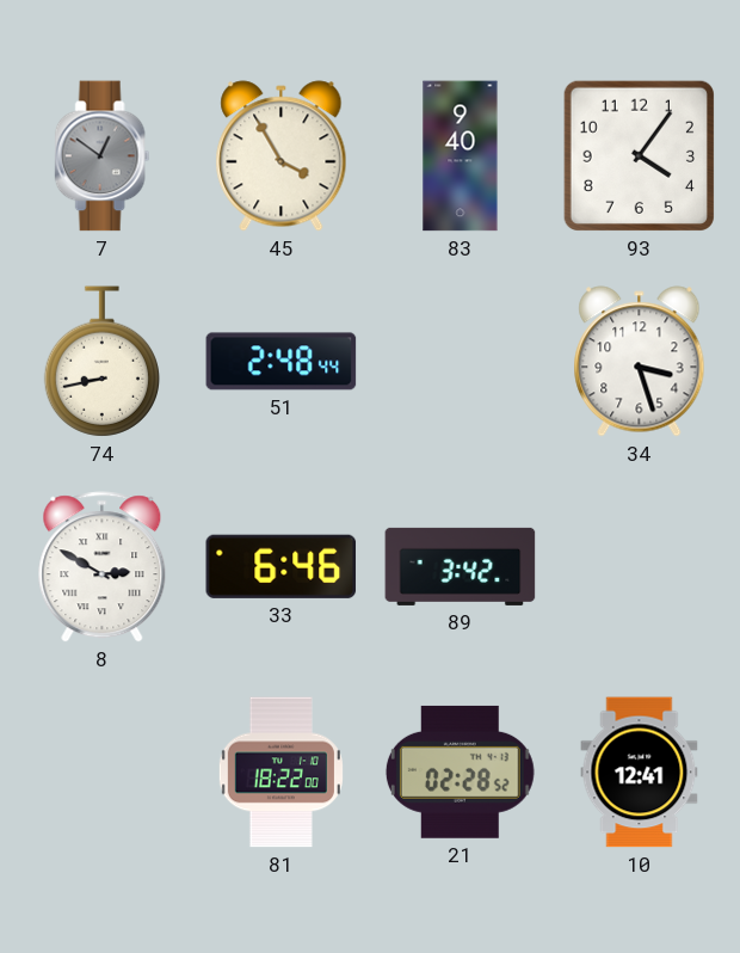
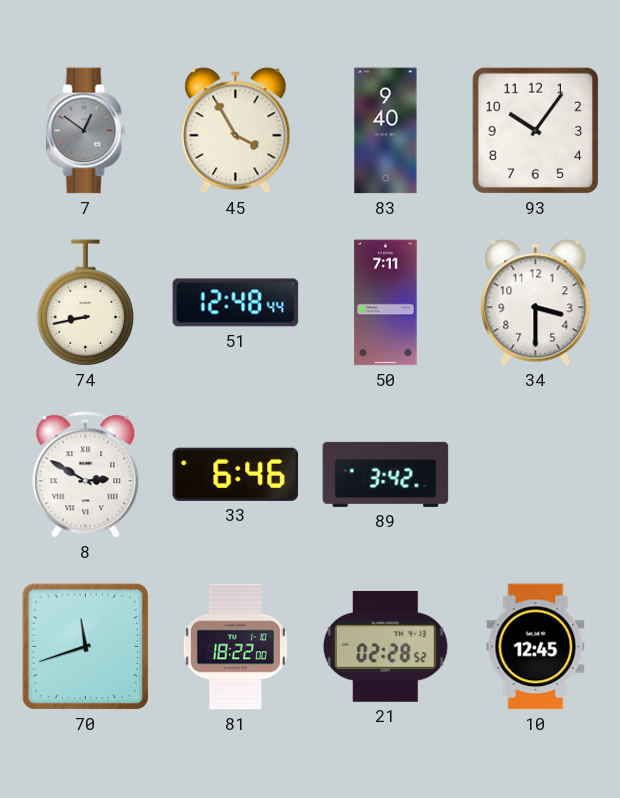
93: 4:06 -> 10:06
51: 2:48 -> 12:48
50: none -> 7:11
34: 3:27 -> 3:30
70: none -> 11:42
10: 12:41 -> 12:45
